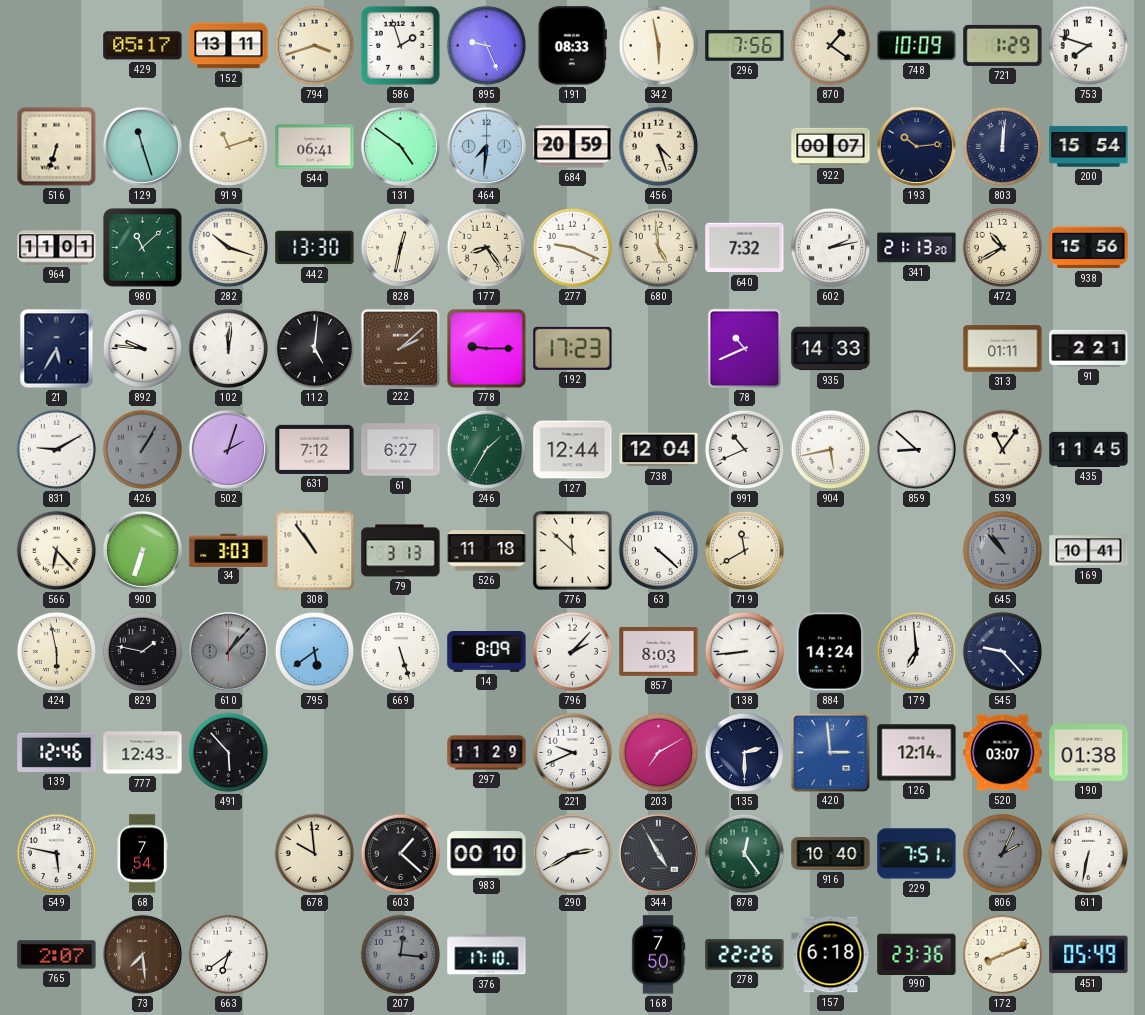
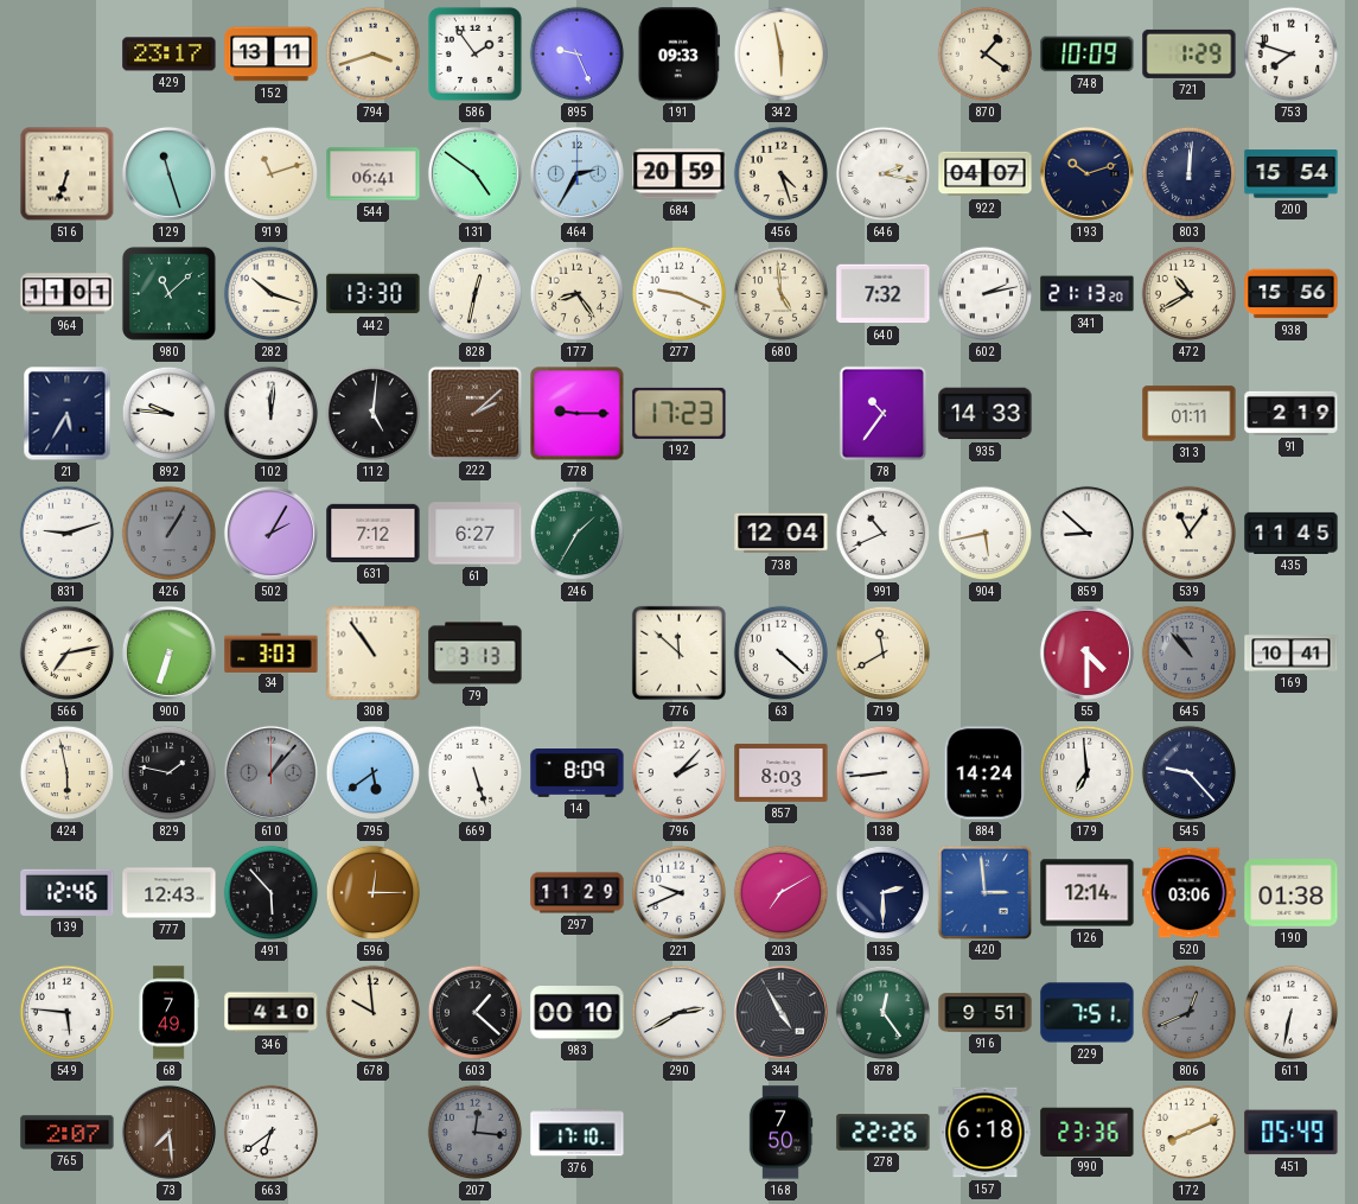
429: 05:17 -> 23:17
586: 1:57 -> 1:54
191: 08:33 -> 09:33
296: 7:56 -> none
464: 7:31 -> 2:35
646: none -> 2:17
922: 00:07 -> 04:07
193: 10:14 -> 10:12
78: 10:41 -> 10:36
91: 2:21 -> 2:19
831: 9:10 -> 9:12
502: 2:03 -> 2:05
127: 12:44 -> none
566: 6:23 -> 7:13
526: 11:18 -> none
55: none -> 4:30
596: none -> 12:15
520: 03:07 -> 03:06
549: 5:47 -> 5:46
68: 7:54 -> 7:49
346: none -> 4:10
916: 10:40 -> 9:51
806: 2:04 -> 12:41
